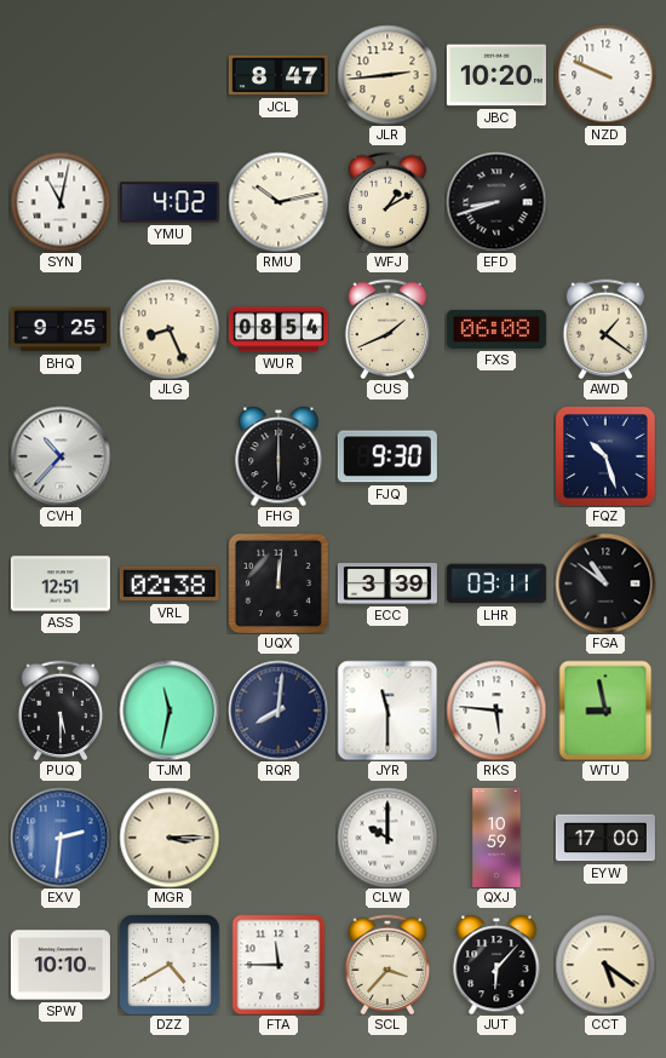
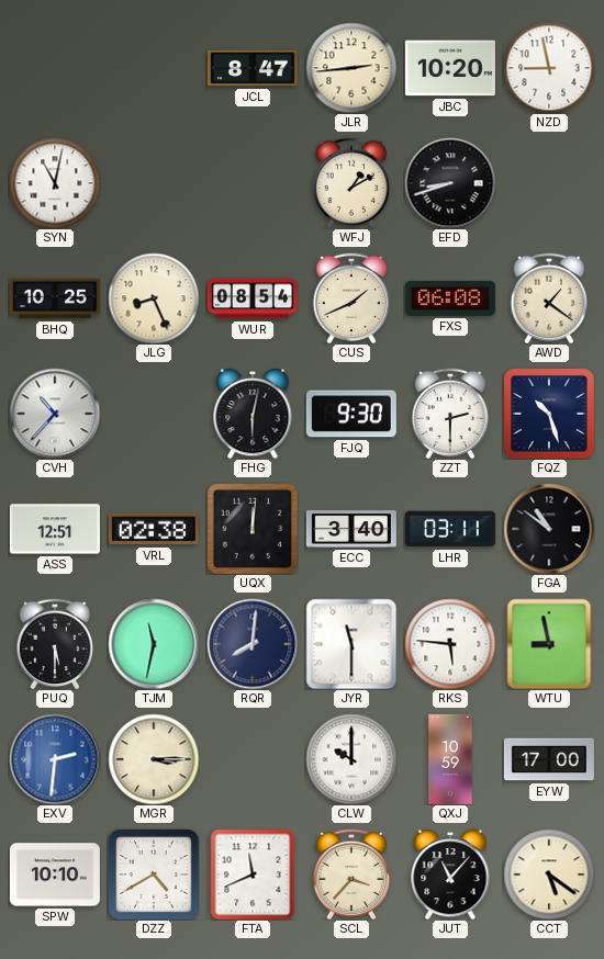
NZD: 9:49 -> 8:58
YMU: 4:02 -> none
RMU: 10:13 -> none
BHQ: 9:25 -> 10:25
FHG: 6:00 -> 6:02
ZZT: none -> 2:30
ECC: 3:39 -> 3:40
FTA: 11:45 -> 11:41
JUT: 6:07 -> 11:07
